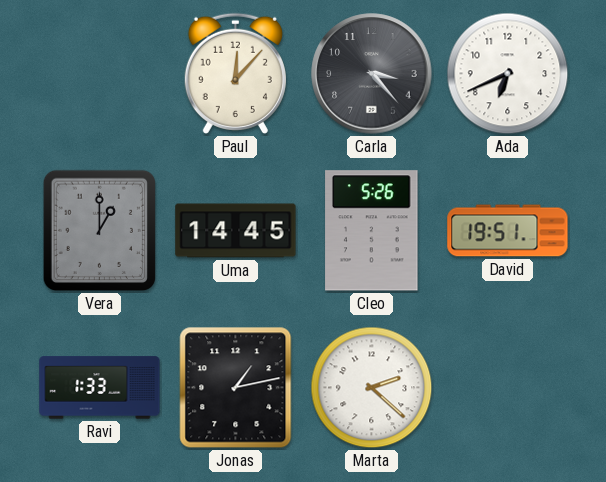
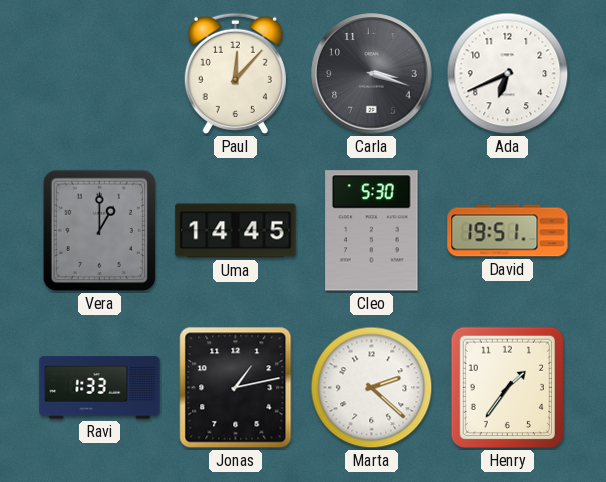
Carla: 3:23 -> 3:18
Cleo: 5:26 -> 5:30
Henry: none -> 1:36
